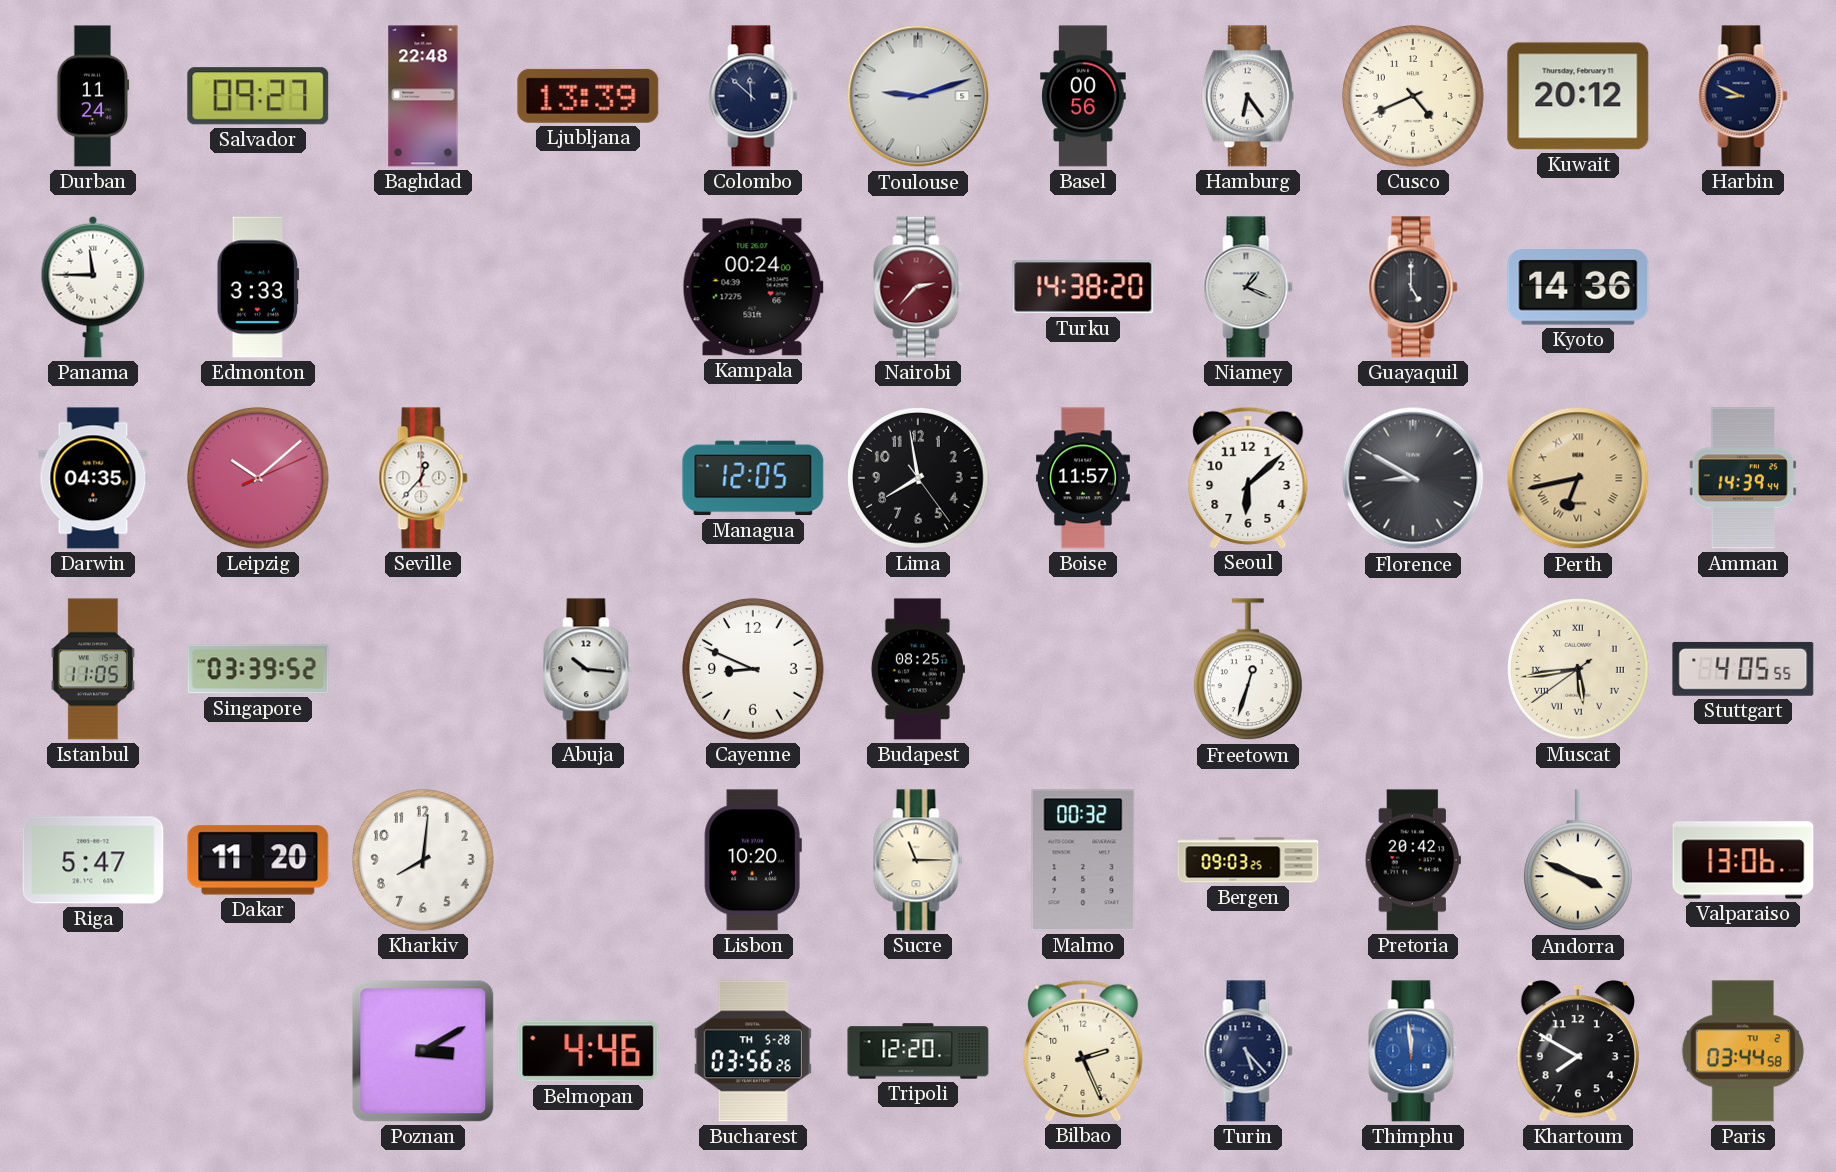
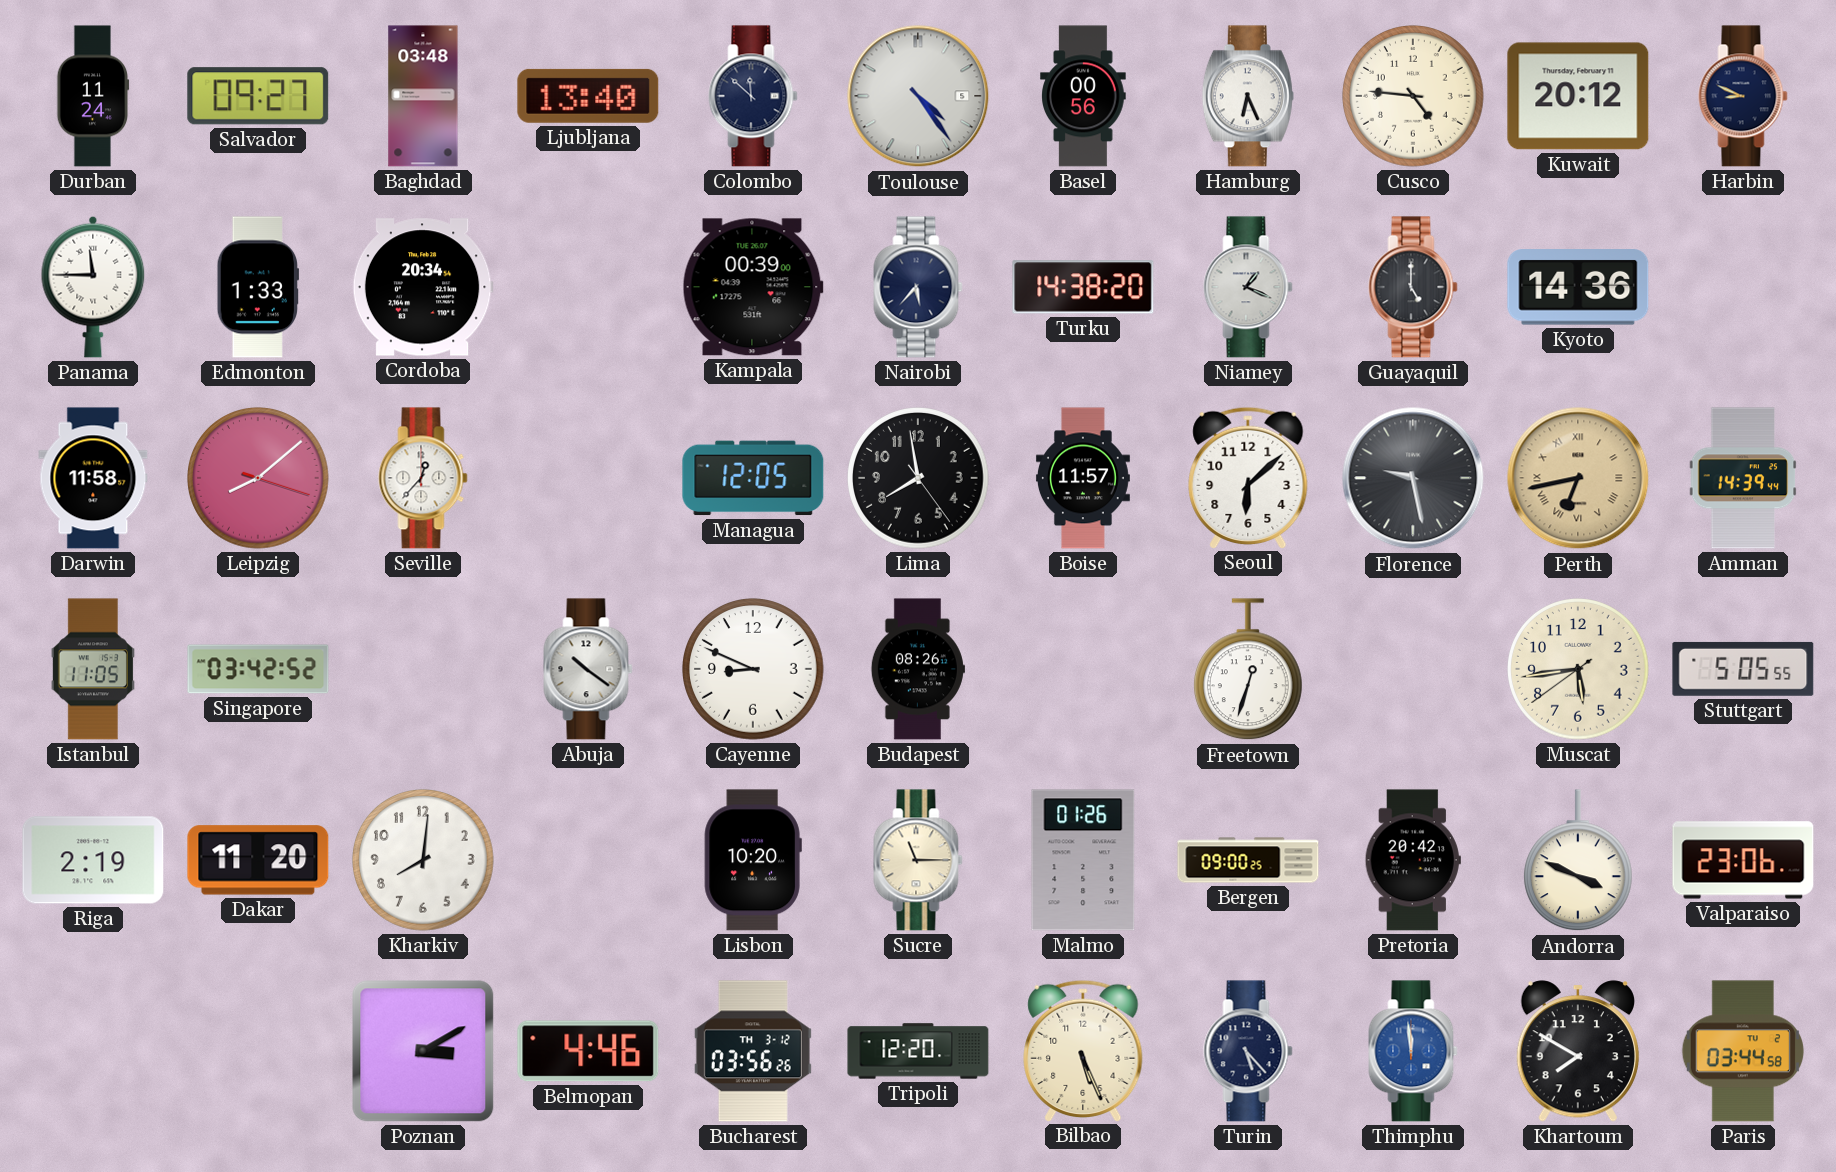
Baghdad: 22:48 -> 03:48
Ljubljana: 13:39 -> 13:40
Toulouse: 9:12 -> 4:24
Hamburg: 6:24 -> 6:26
Cusco: 4:41 -> 4:46
Edmonton: 3:33 -> 1:33
Cordoba: none -> 20:34
Kampala: 00:24 -> 00:39
Nairobi: 2:37 -> 5:37
Nairobi dial: burgundy -> navy
Darwin: 04:35 -> 11:58
Leipzig: 10:08 -> 8:08
Florence: 8:50 -> 9:28
Singapore: 03:39 -> 03:42
Abuja: 10:16 -> 10:21
Budapest: 08:25 -> 08:26
Muscat numerals: Roman -> Arabic
Stuttgart: 4:05 -> 5:05
Riga: 5:47 -> 2:19
Malmo: 00:32 -> 01:26
Bergen: 09:03 -> 09:00
Valparaiso: 13:06 -> 23:06
Bucharest date: TH 5-28 -> TH 3-12
Bilbao: 2:26 -> 5:26
